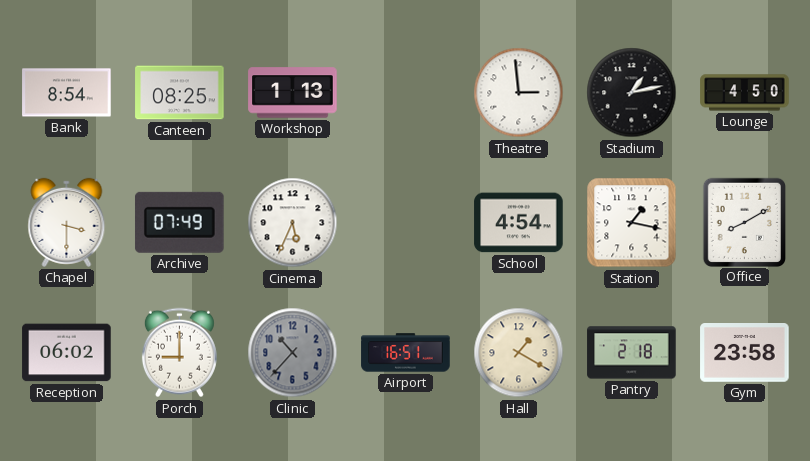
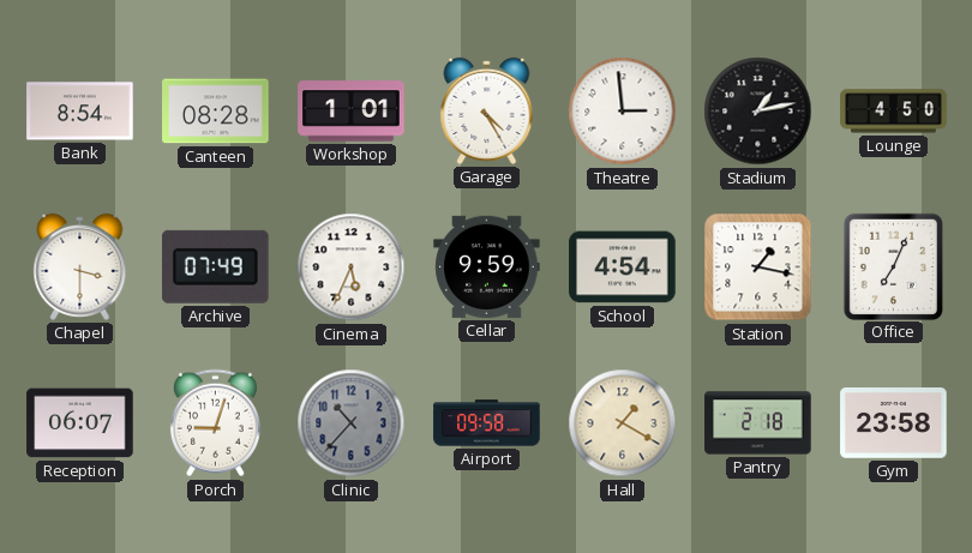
Canteen: 08:25 -> 08:28
Workshop: 1:13 -> 1:01
Garage: none -> 4:25
Cellar: none -> 9:59
Office: 8:10 -> 7:04
Reception: 06:02 -> 06:07
Porch: 9:00 -> 9:03
Airport: 16:51 -> 09:58
